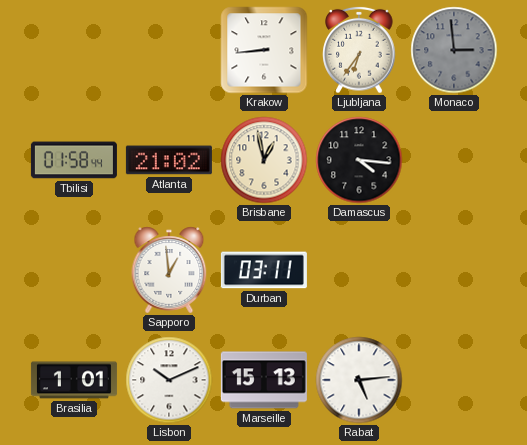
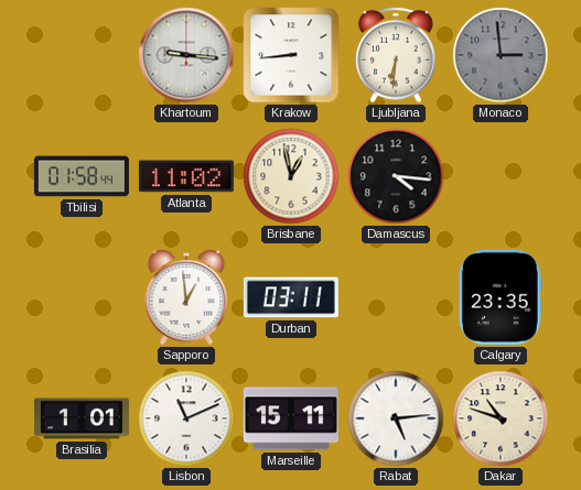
Khartoum: none -> 9:16
Ljubljana: 6:36 -> 6:31
Atlanta: 21:02 -> 11:02
Calgary: none -> 23:35
Lisbon: 10:11 -> 11:11
Marseille: 15:13 -> 15:11
Dakar: none -> 10:48
